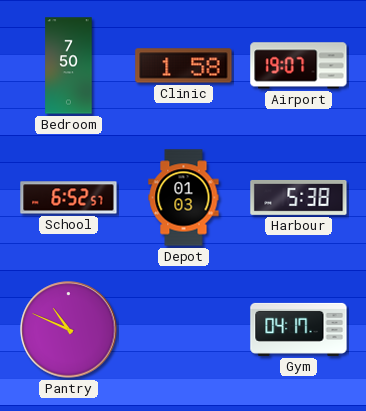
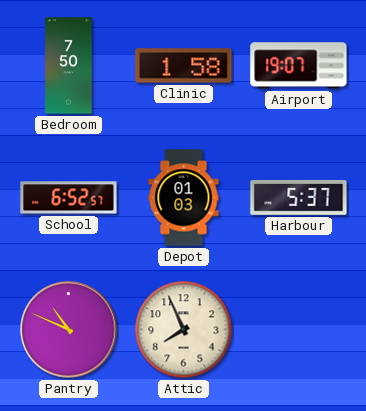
Harbour: 5:38 -> 5:37
Attic: none -> 7:56
Gym: 04:17 -> none
